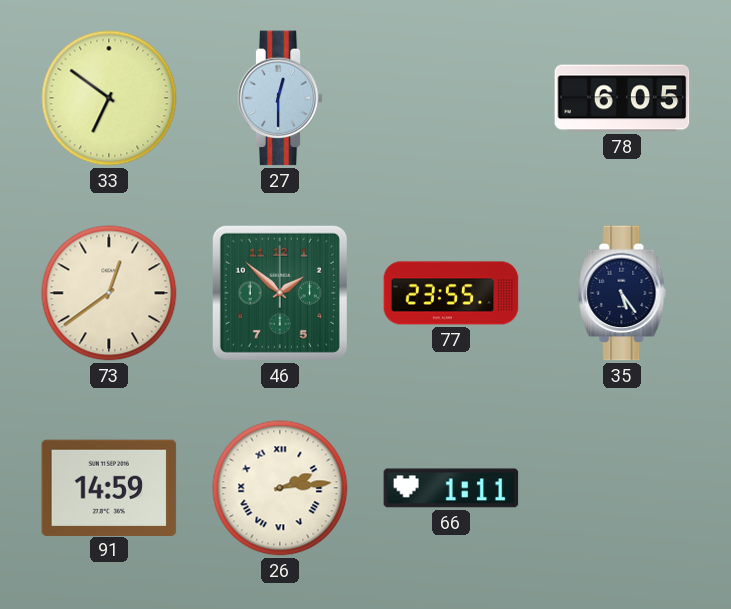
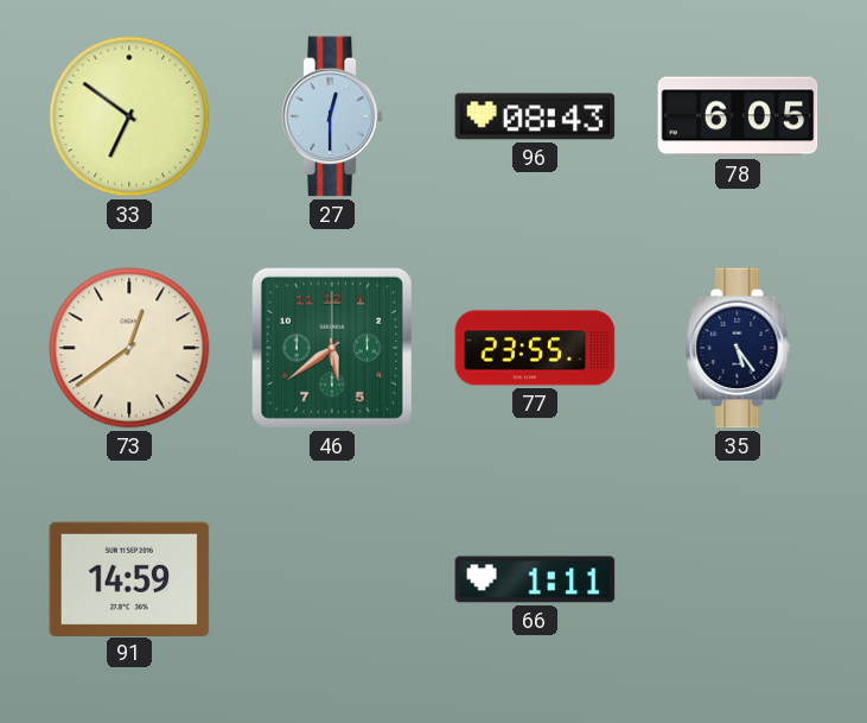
96: none -> 08:43
46: 1:52 -> 5:39
26: 2:14 -> none
